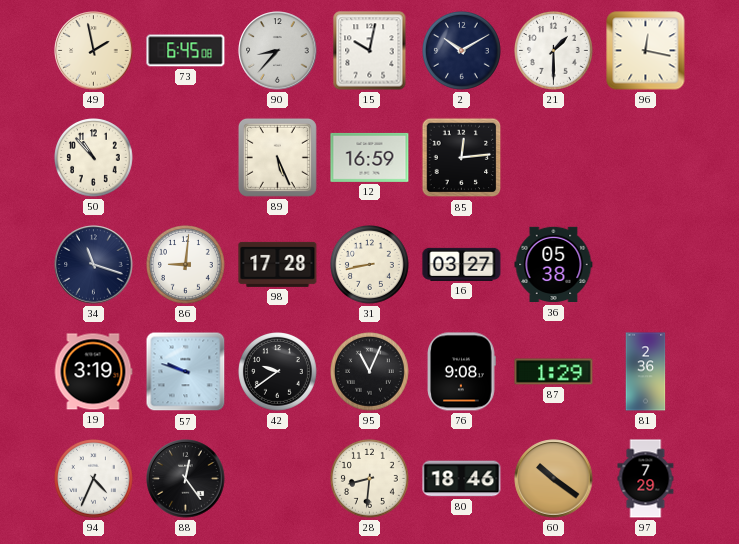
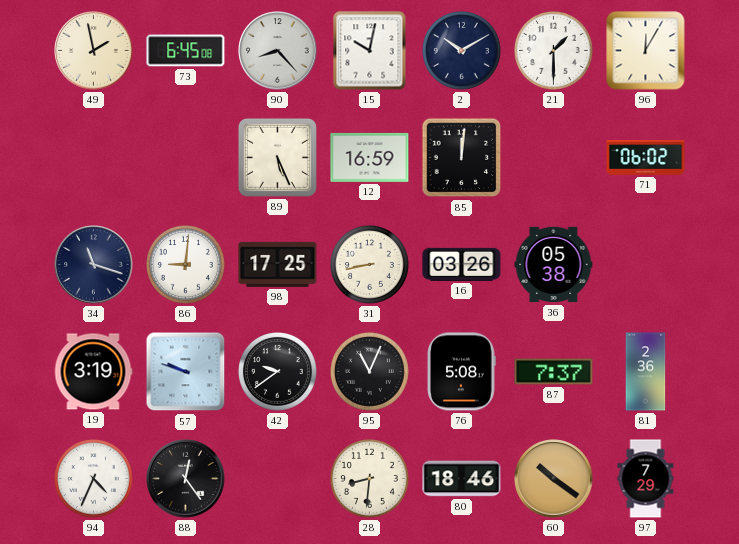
90: 8:37 -> 8:23
96: 12:17 -> 12:05
50: 10:53 -> none
85: 12:14 -> 12:01
71: none -> 06:02
98: 17:28 -> 17:25
16: 03:27 -> 03:26
76: 9:08 -> 5:08
87: 1:29 -> 7:37
